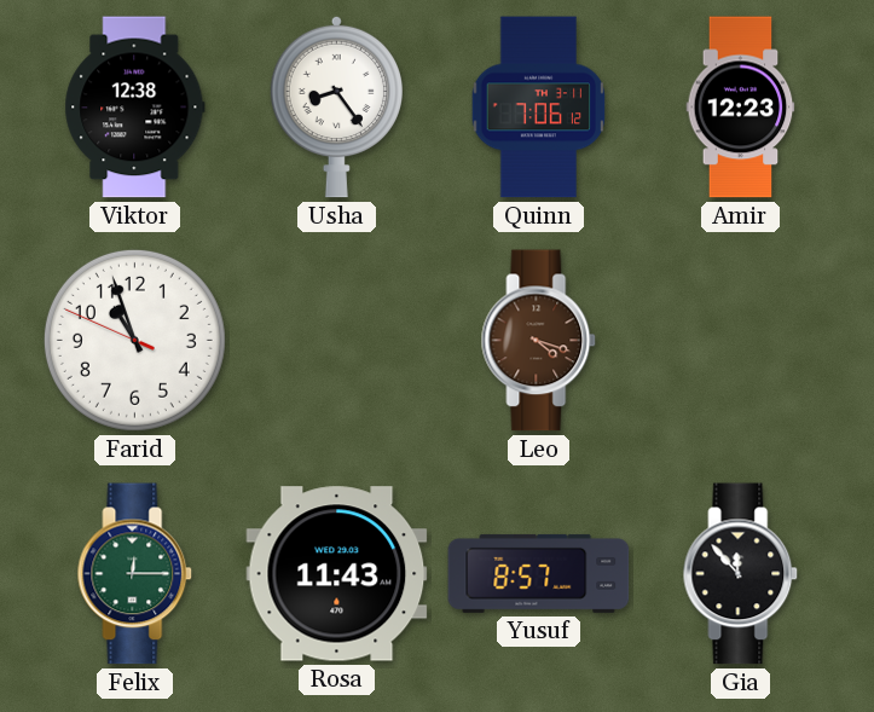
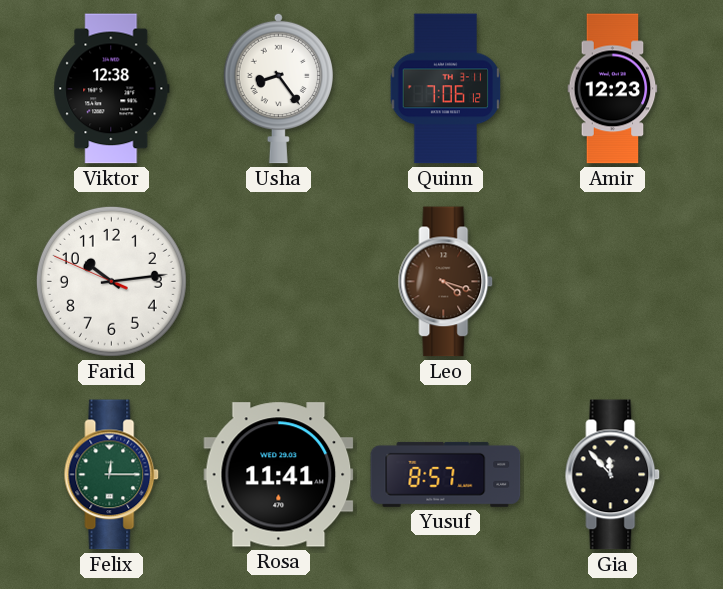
Farid: 10:56 -> 10:13
Rosa: 11:43 -> 11:41
